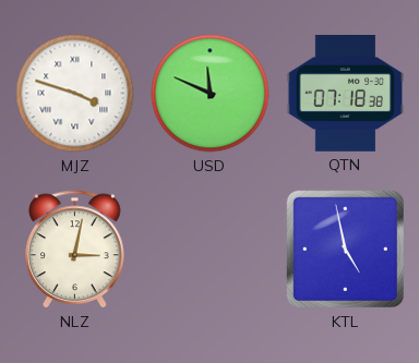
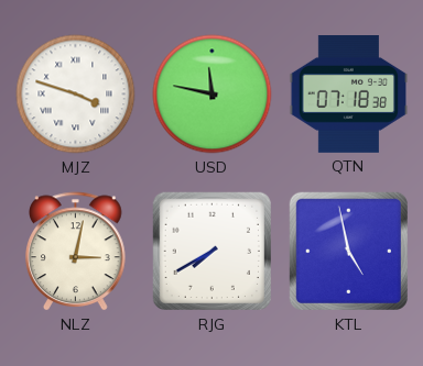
USD: 11:49 -> 11:47
RJG: none -> 7:40
